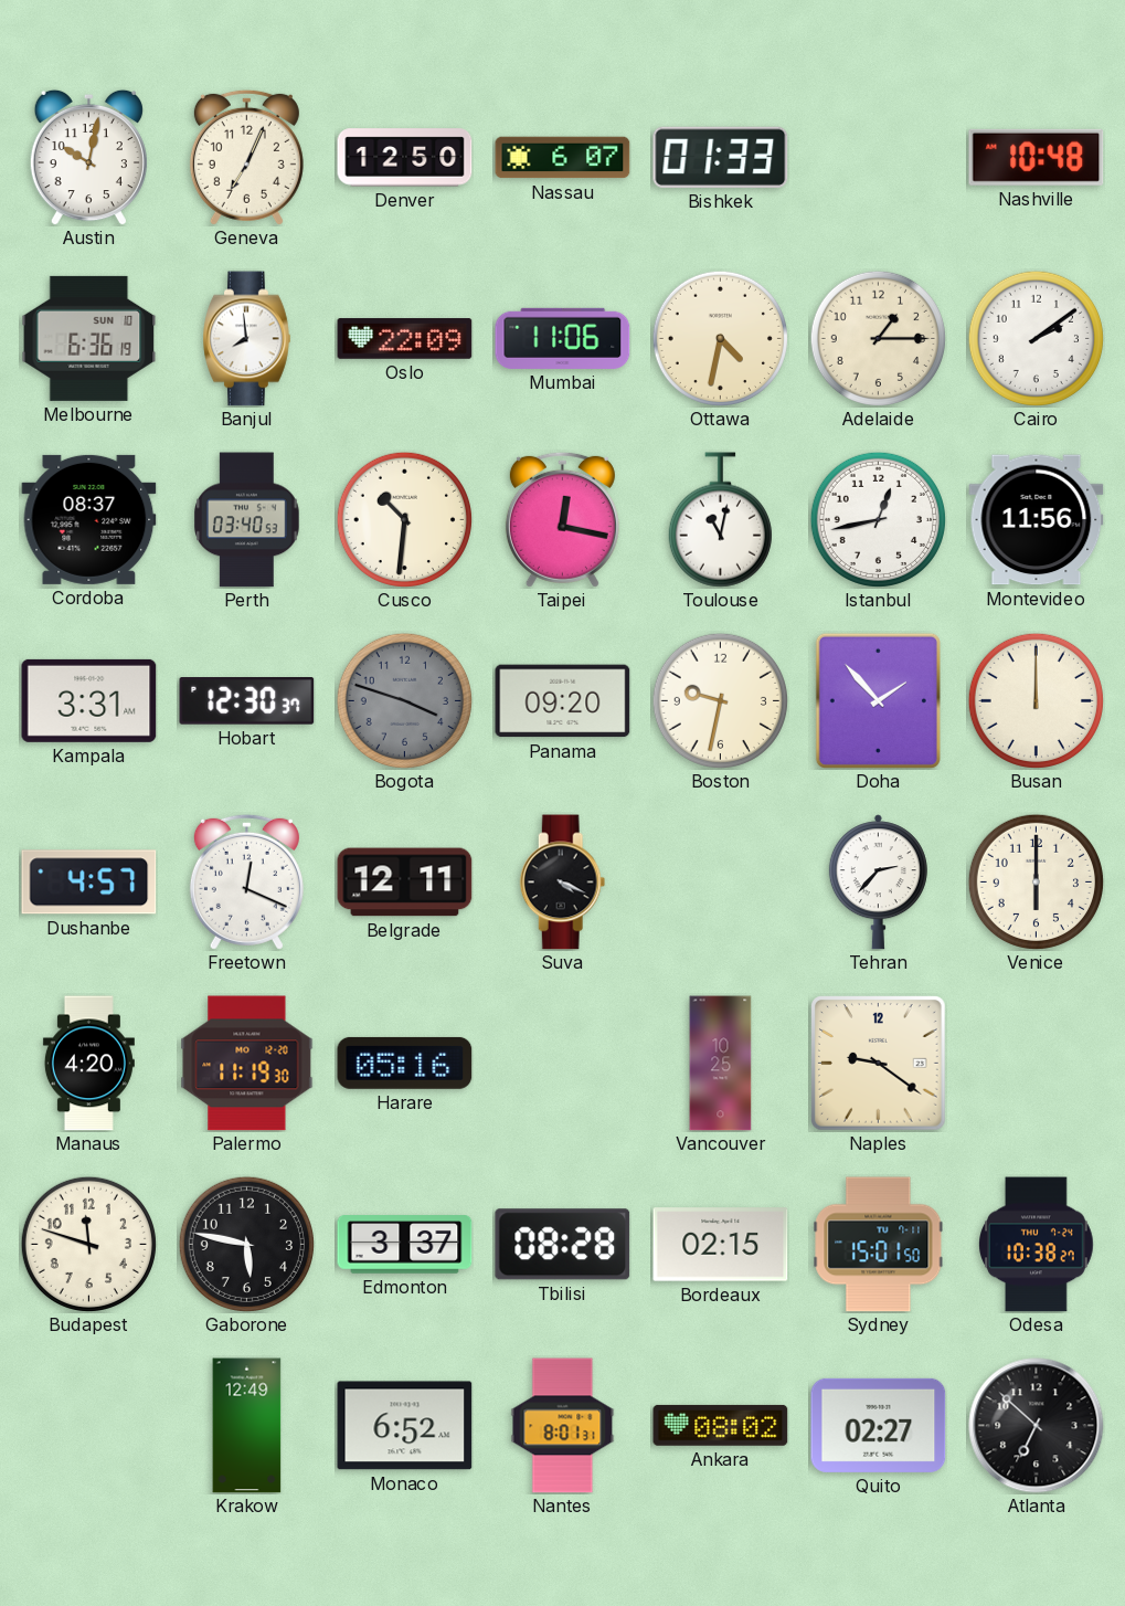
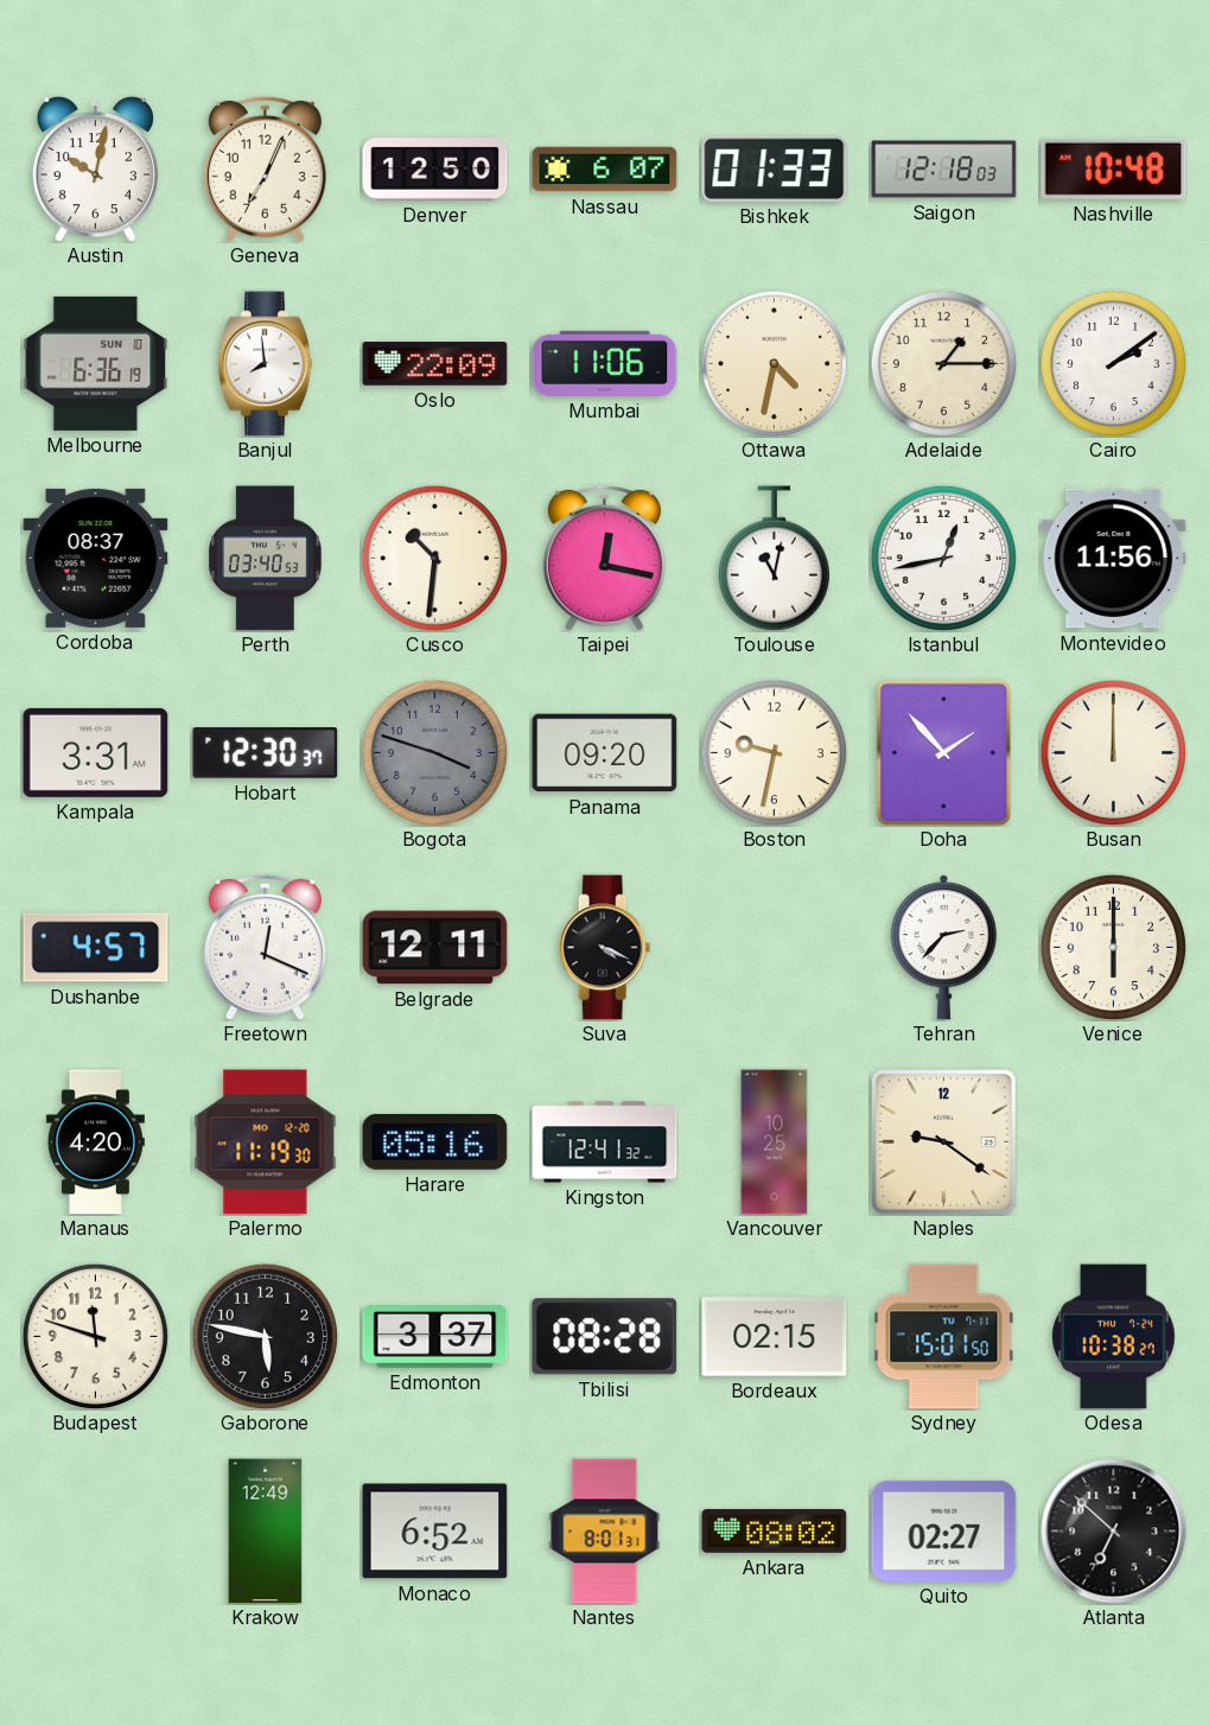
Saigon: none -> 12:18
Kingston: none -> 12:41
